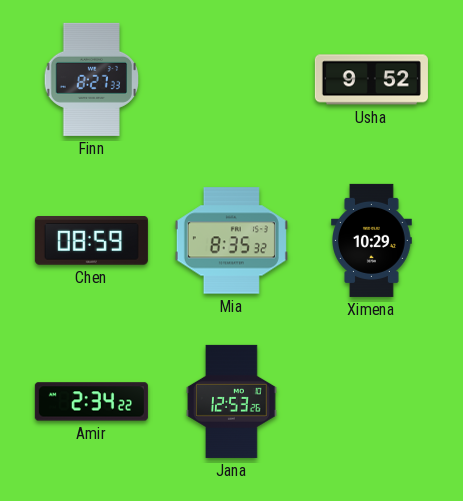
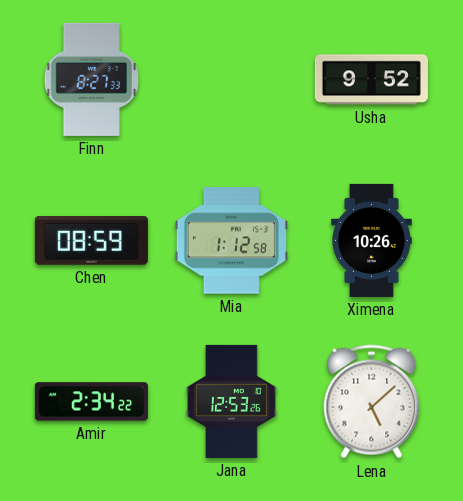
Mia: 8:35 -> 1:12
Ximena: 10:29 -> 10:26
Lena: none -> 5:08
